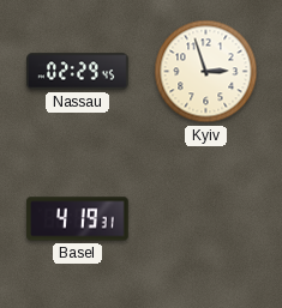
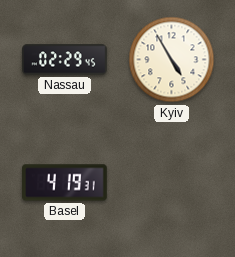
Kyiv: 2:57 -> 4:55
